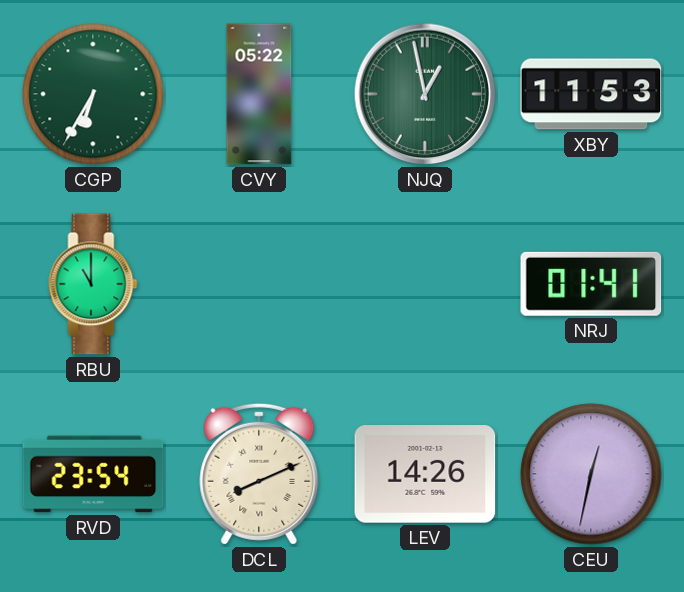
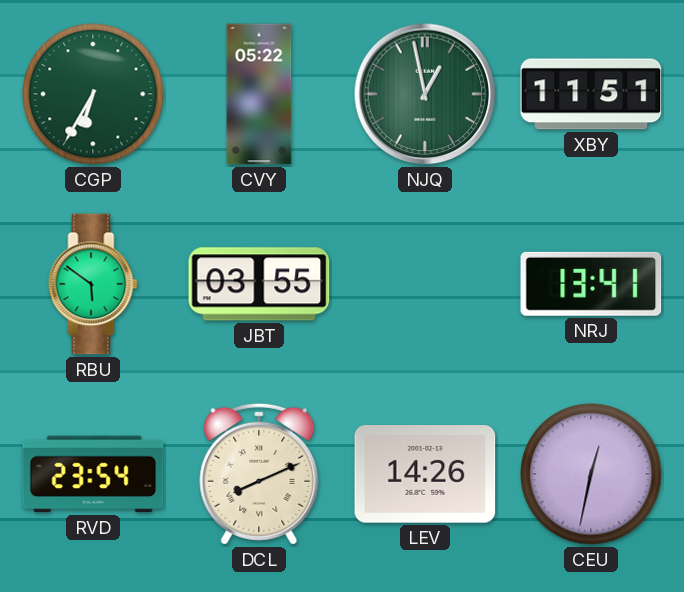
XBY: 11:53 -> 11:51
RBU: 11:00 -> 5:51
JBT: none -> 03:55
NRJ: 01:41 -> 13:41
